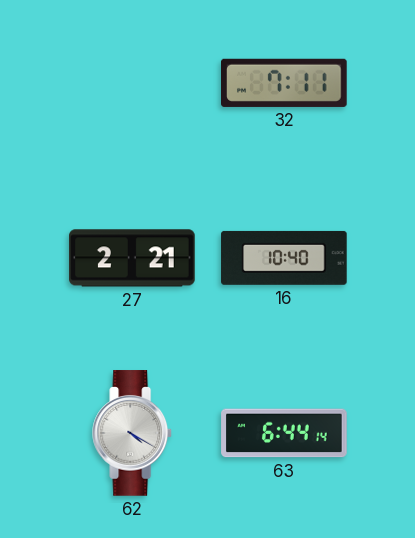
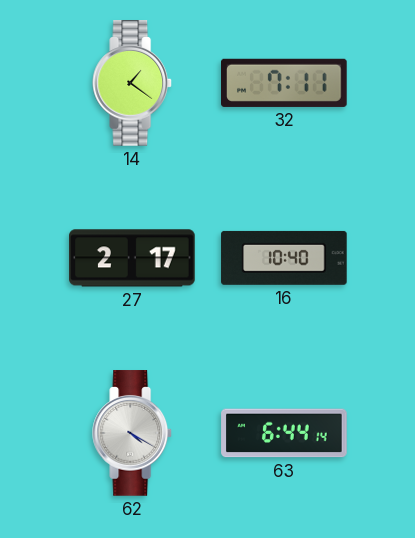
14: none -> 1:21
27: 2:21 -> 2:17
